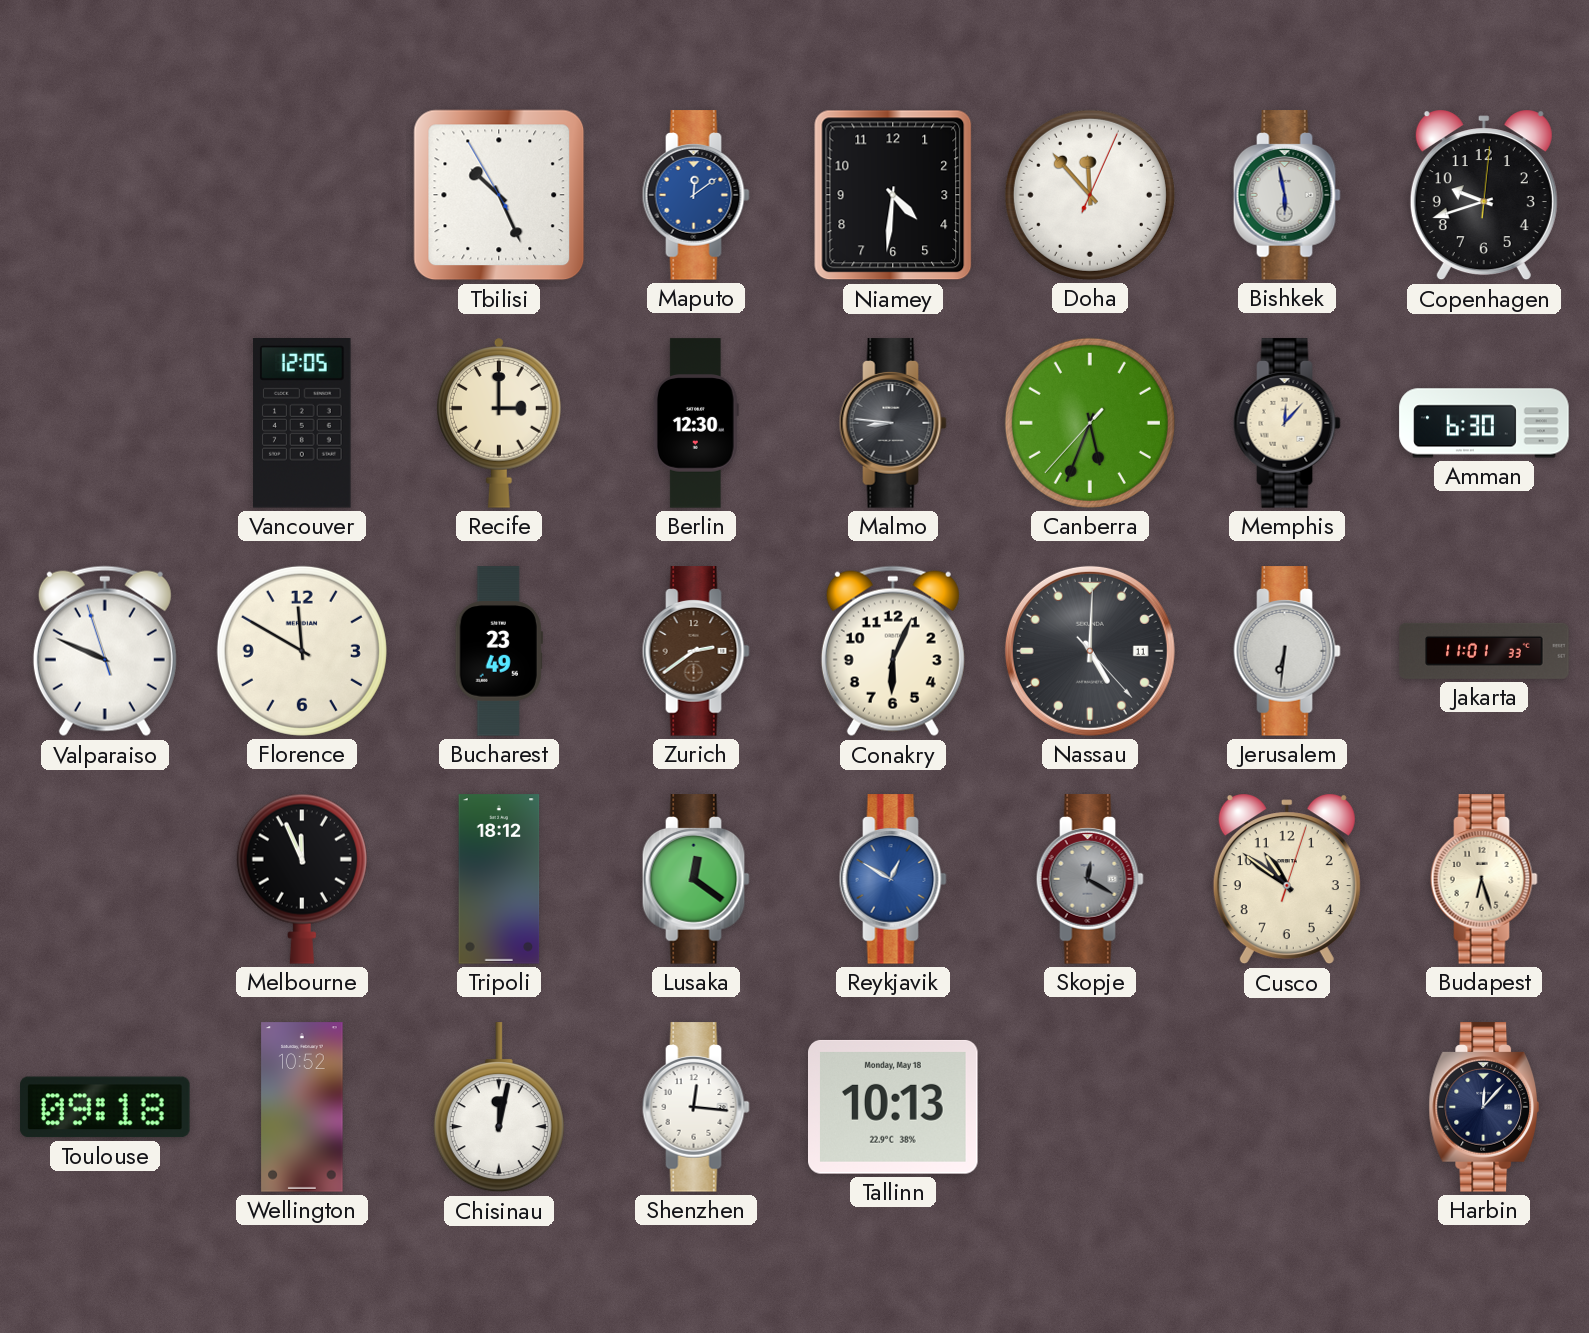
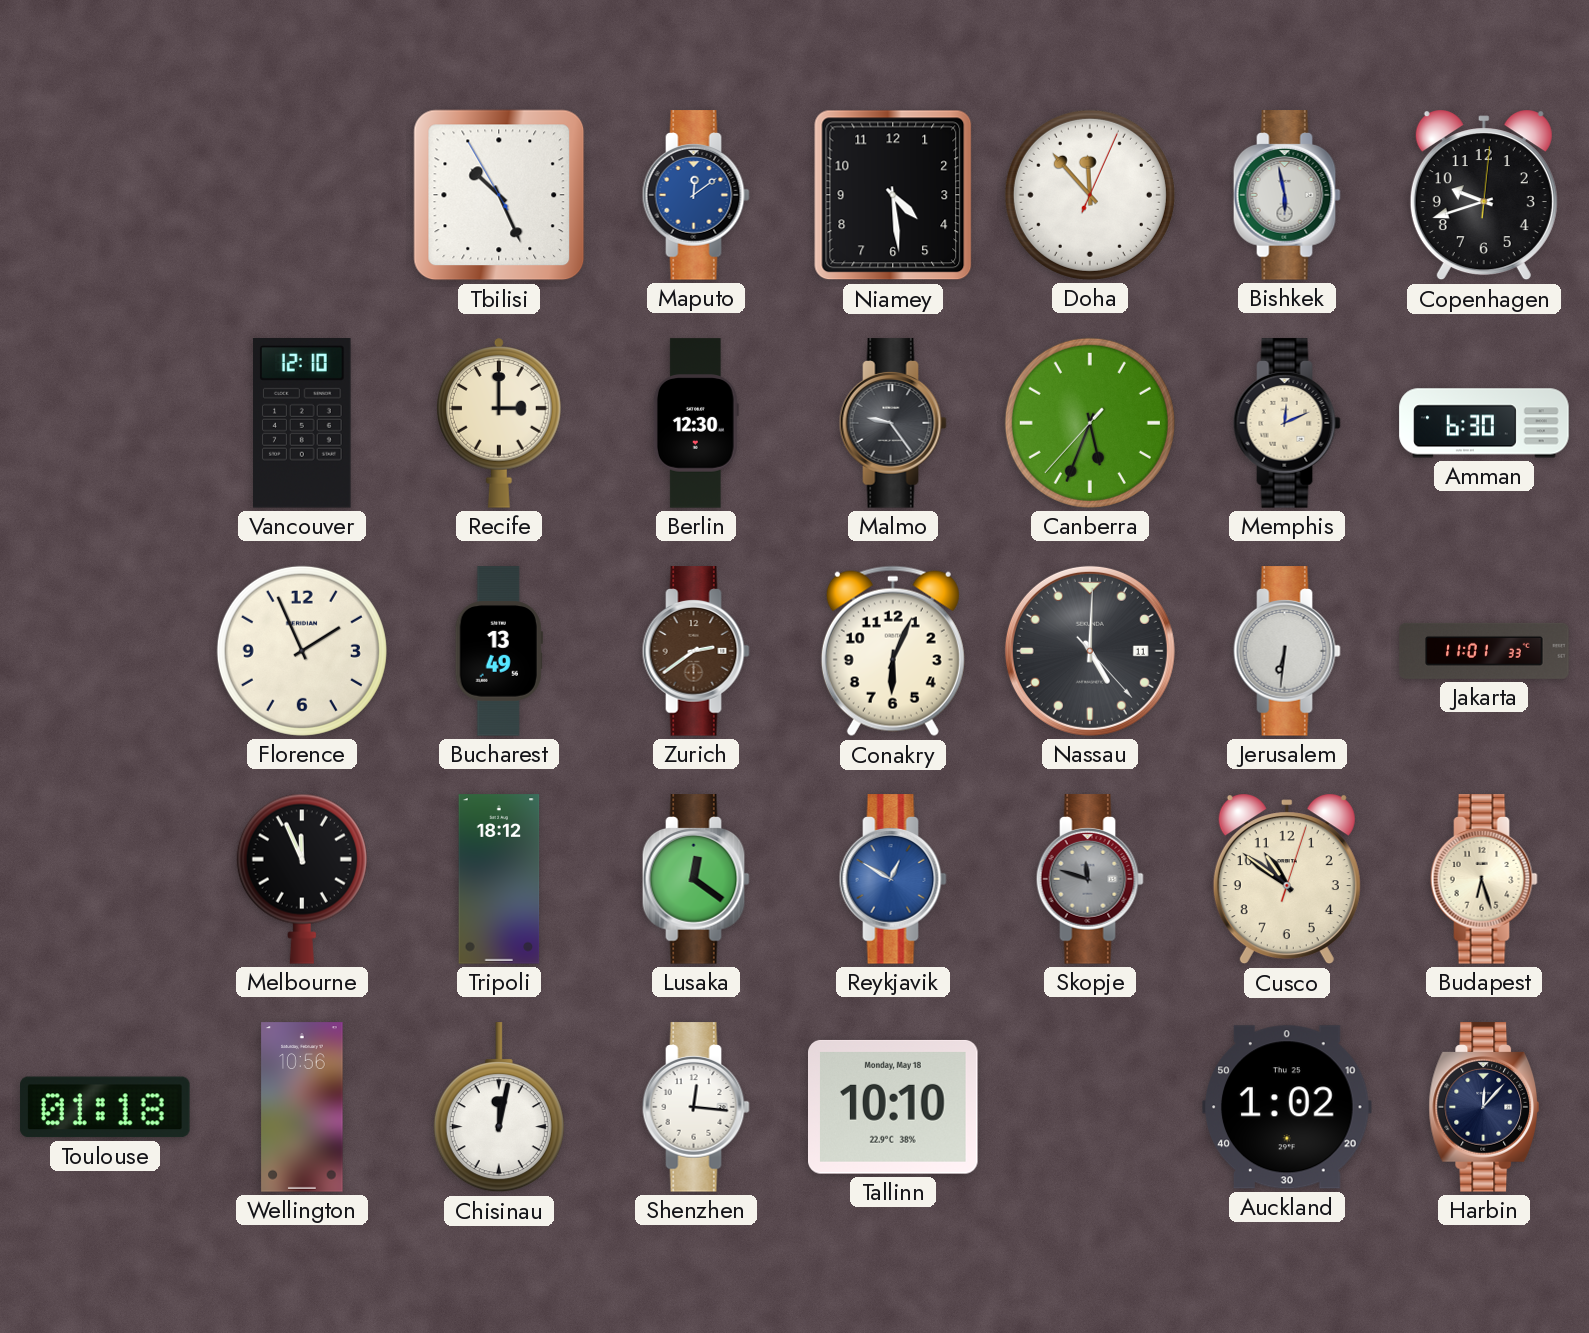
Niamey: 4:31 -> 4:29
Vancouver: 12:05 -> 12:10
Malmo: 8:46 -> 9:24
Memphis: 12:07 -> 12:11
Valparaiso: 9:48 -> none
Florence: 11:50 -> 1:56
Bucharest: 23:49 -> 13:49
Skopje: 12:20 -> 11:48
Toulouse: 09:18 -> 01:18
Wellington: 10:52 -> 10:56
Tallinn: 10:13 -> 10:10
Auckland: none -> 1:02
